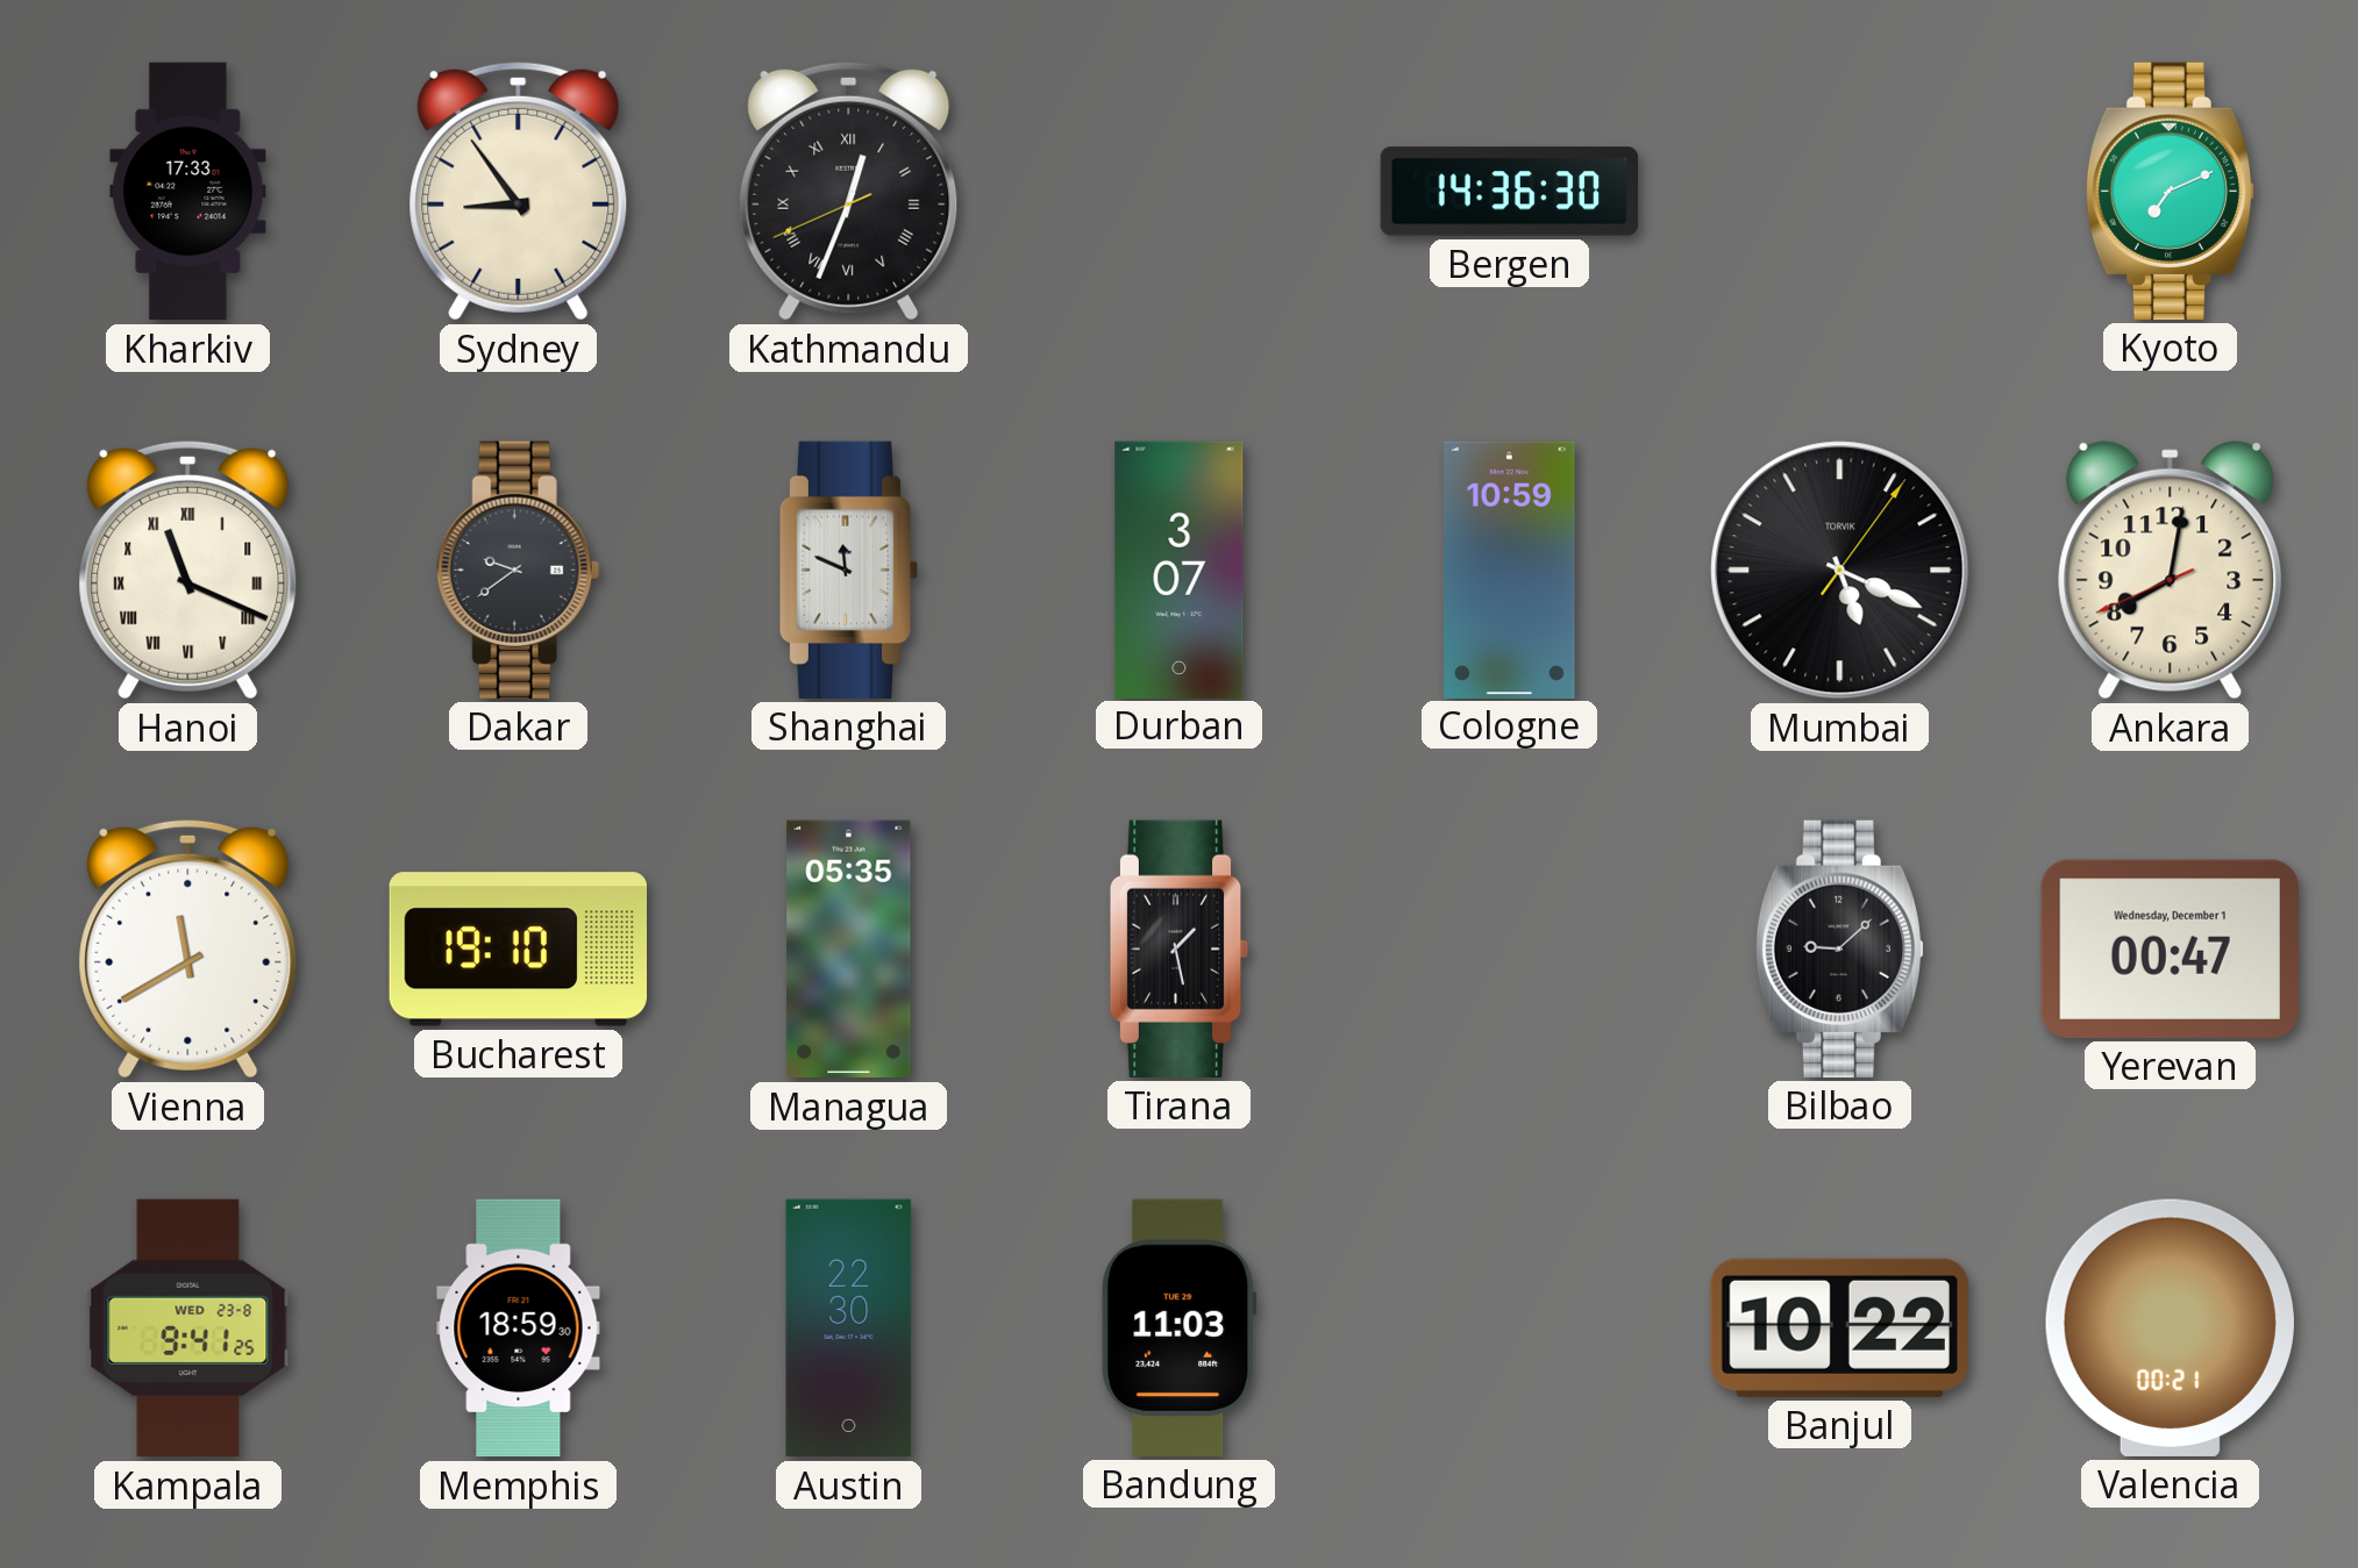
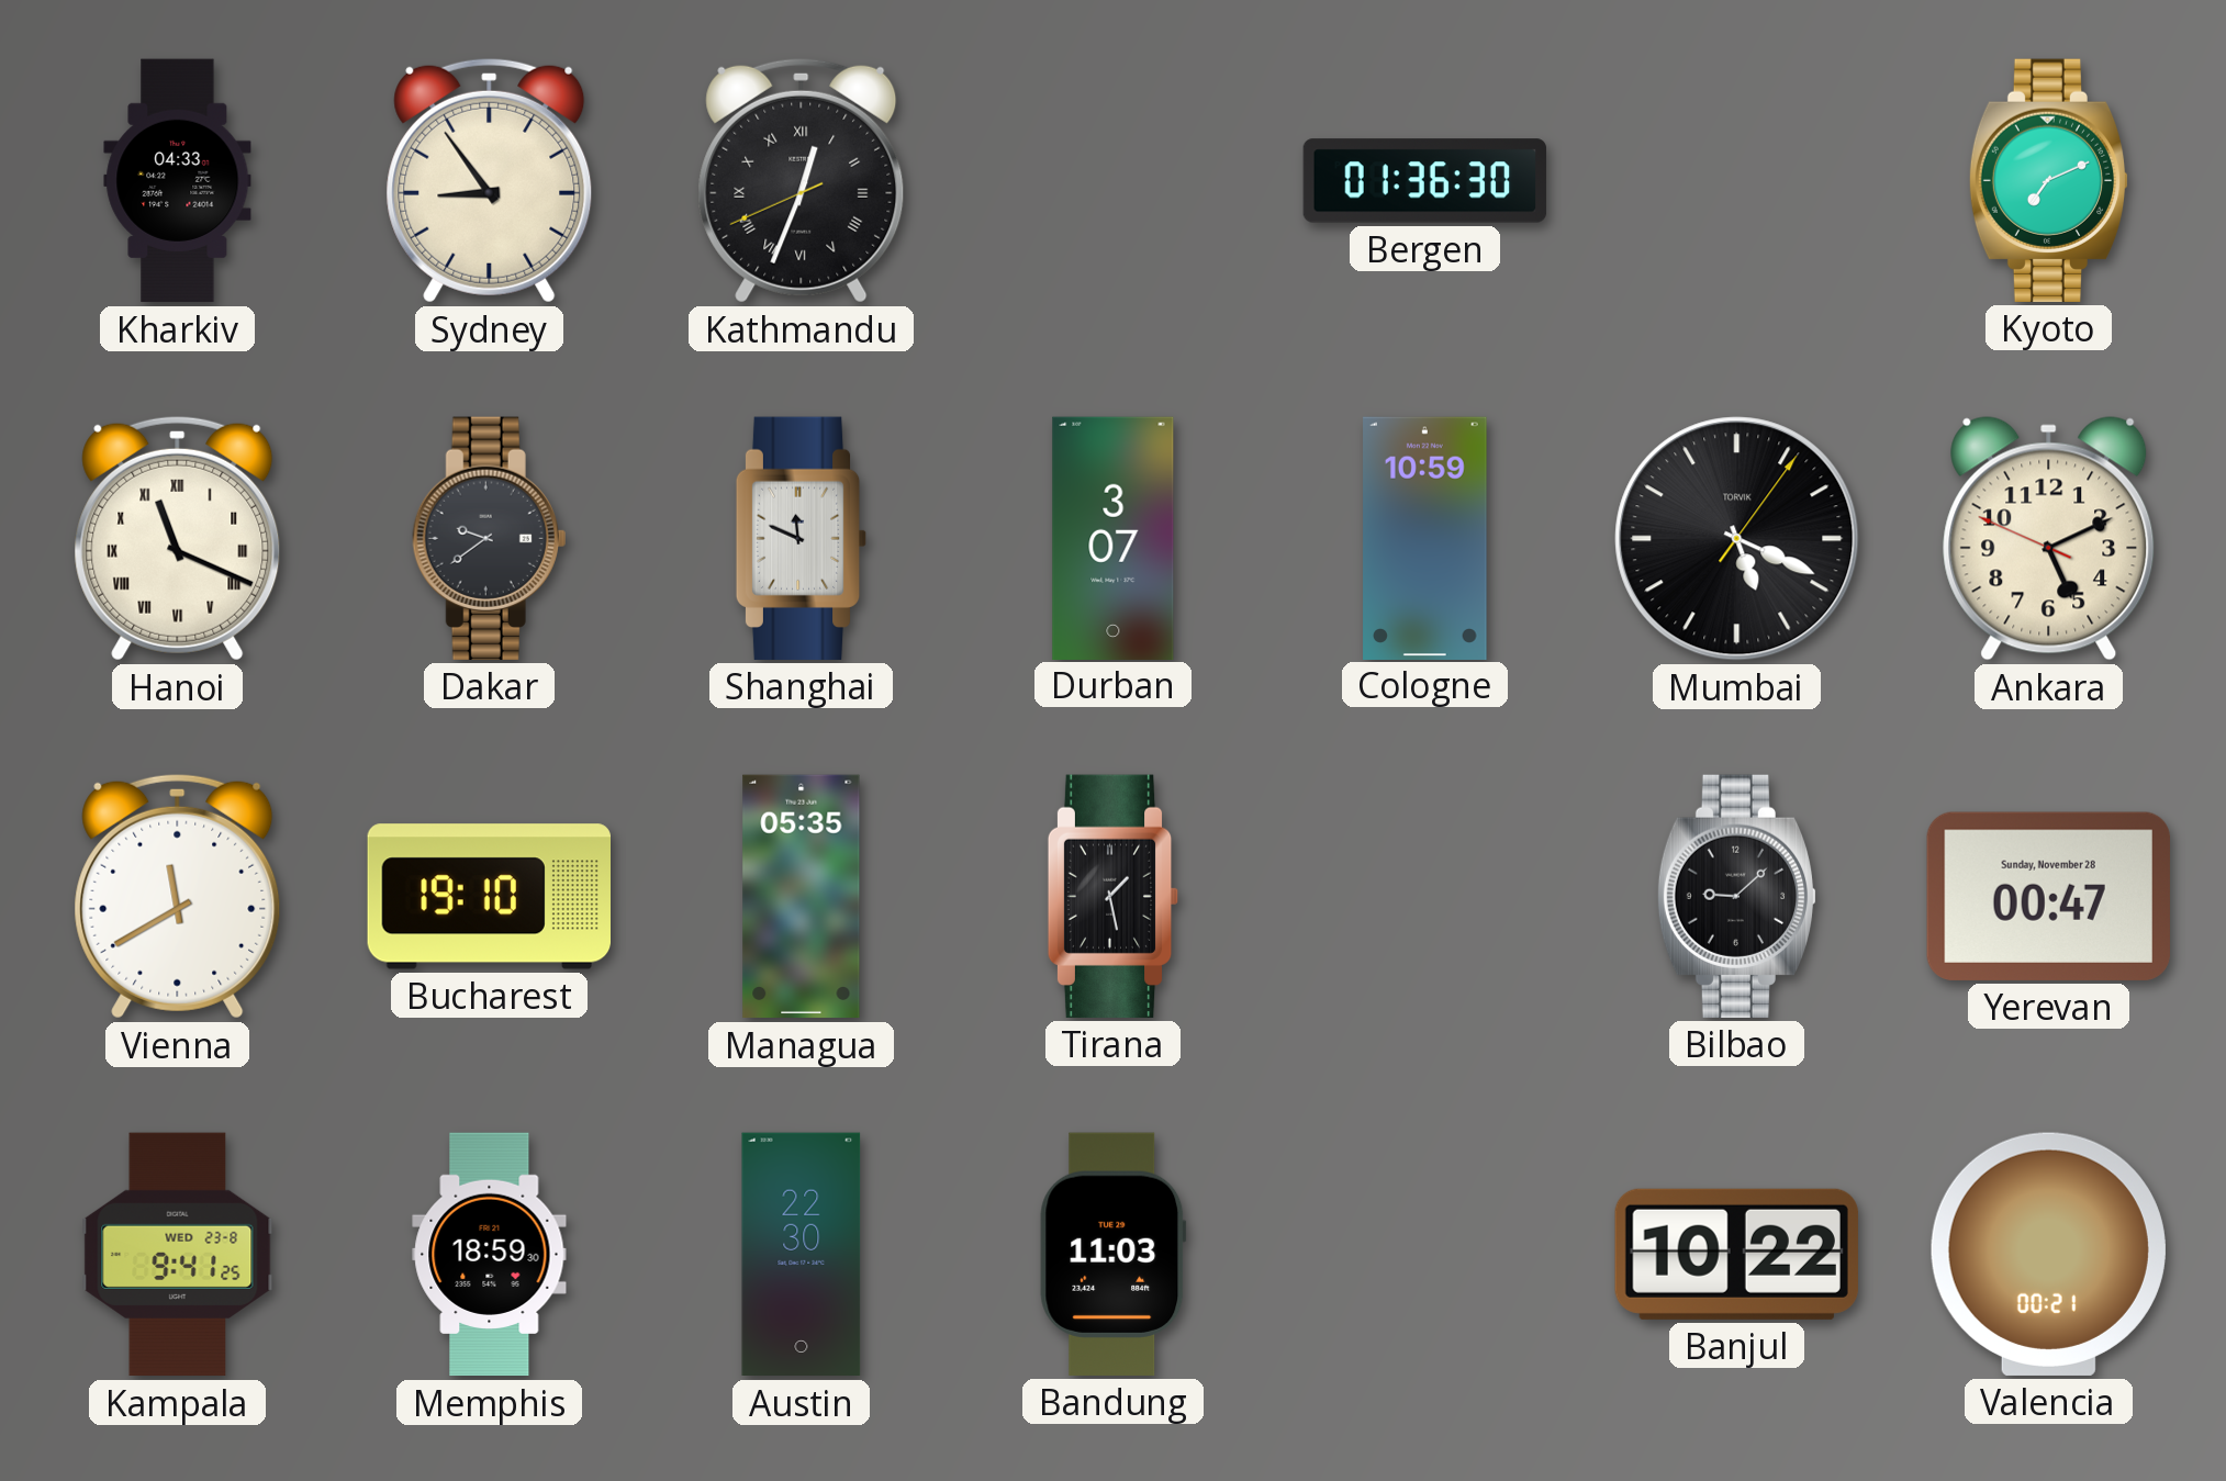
Kharkiv: 17:33 -> 04:33
Bergen: 14:36 -> 01:36
Ankara: 8:01 -> 5:10
Yerevan date: Wednesday, December 1 -> Sunday, November 28
